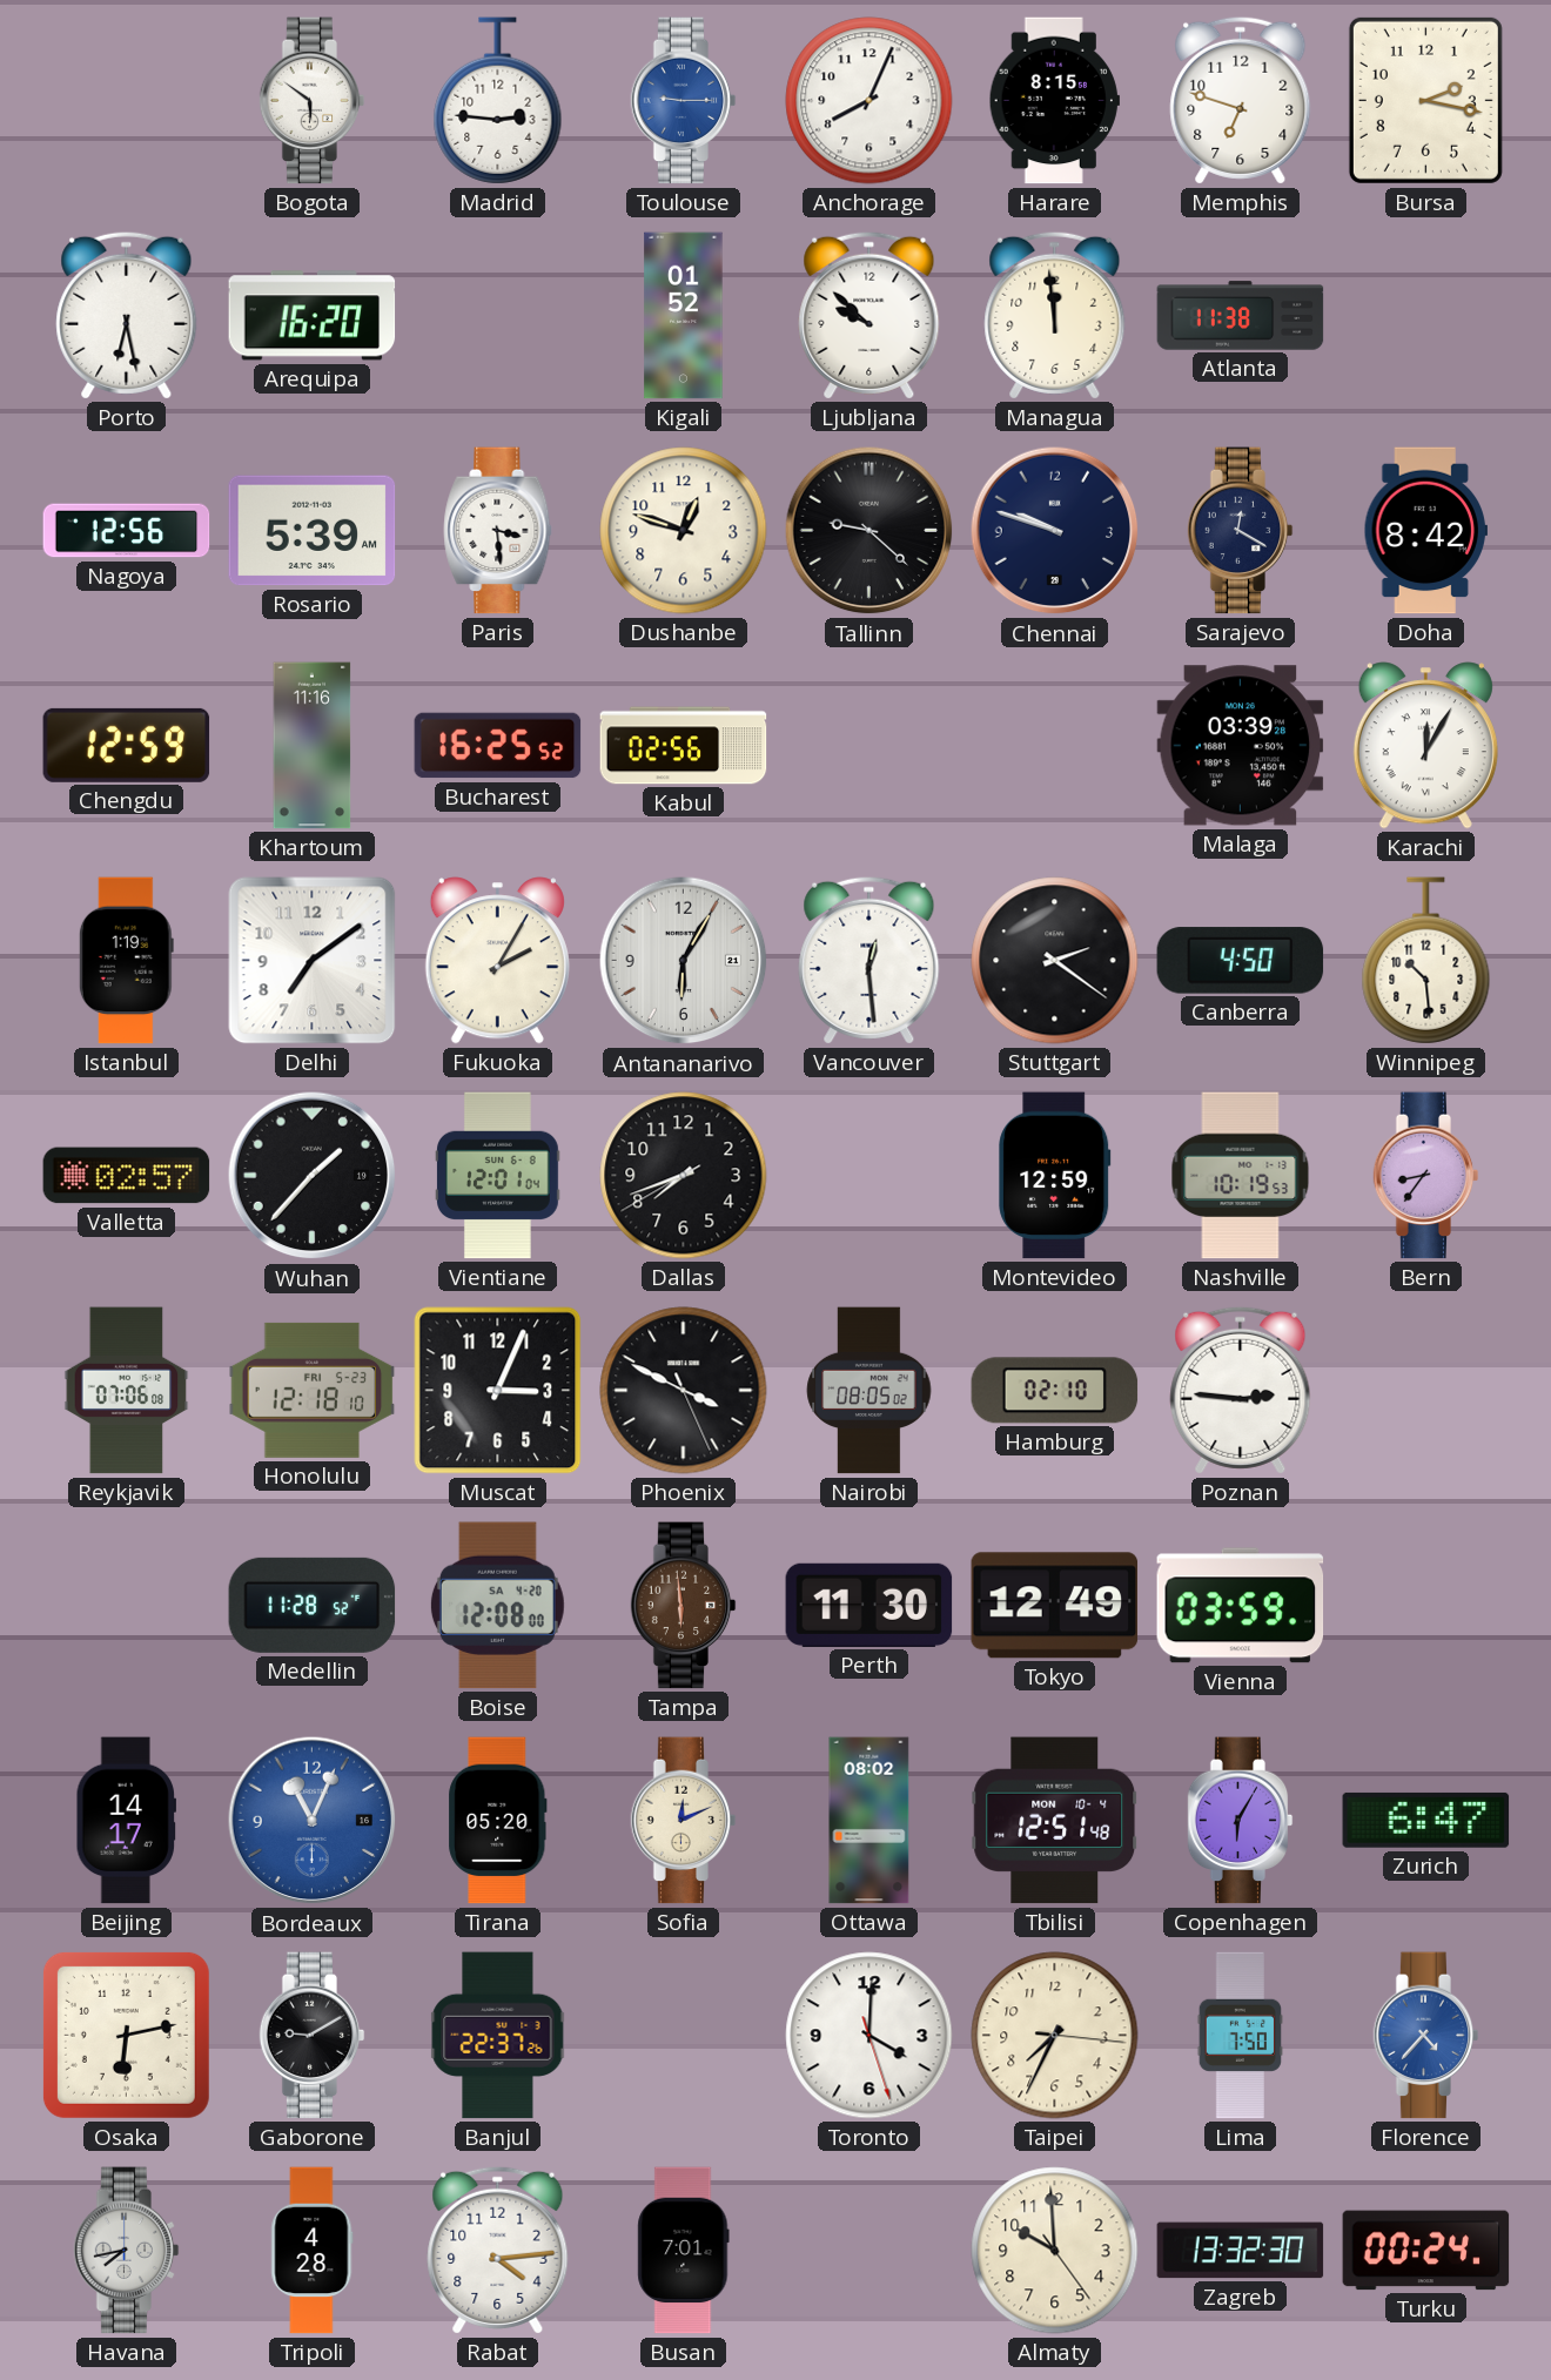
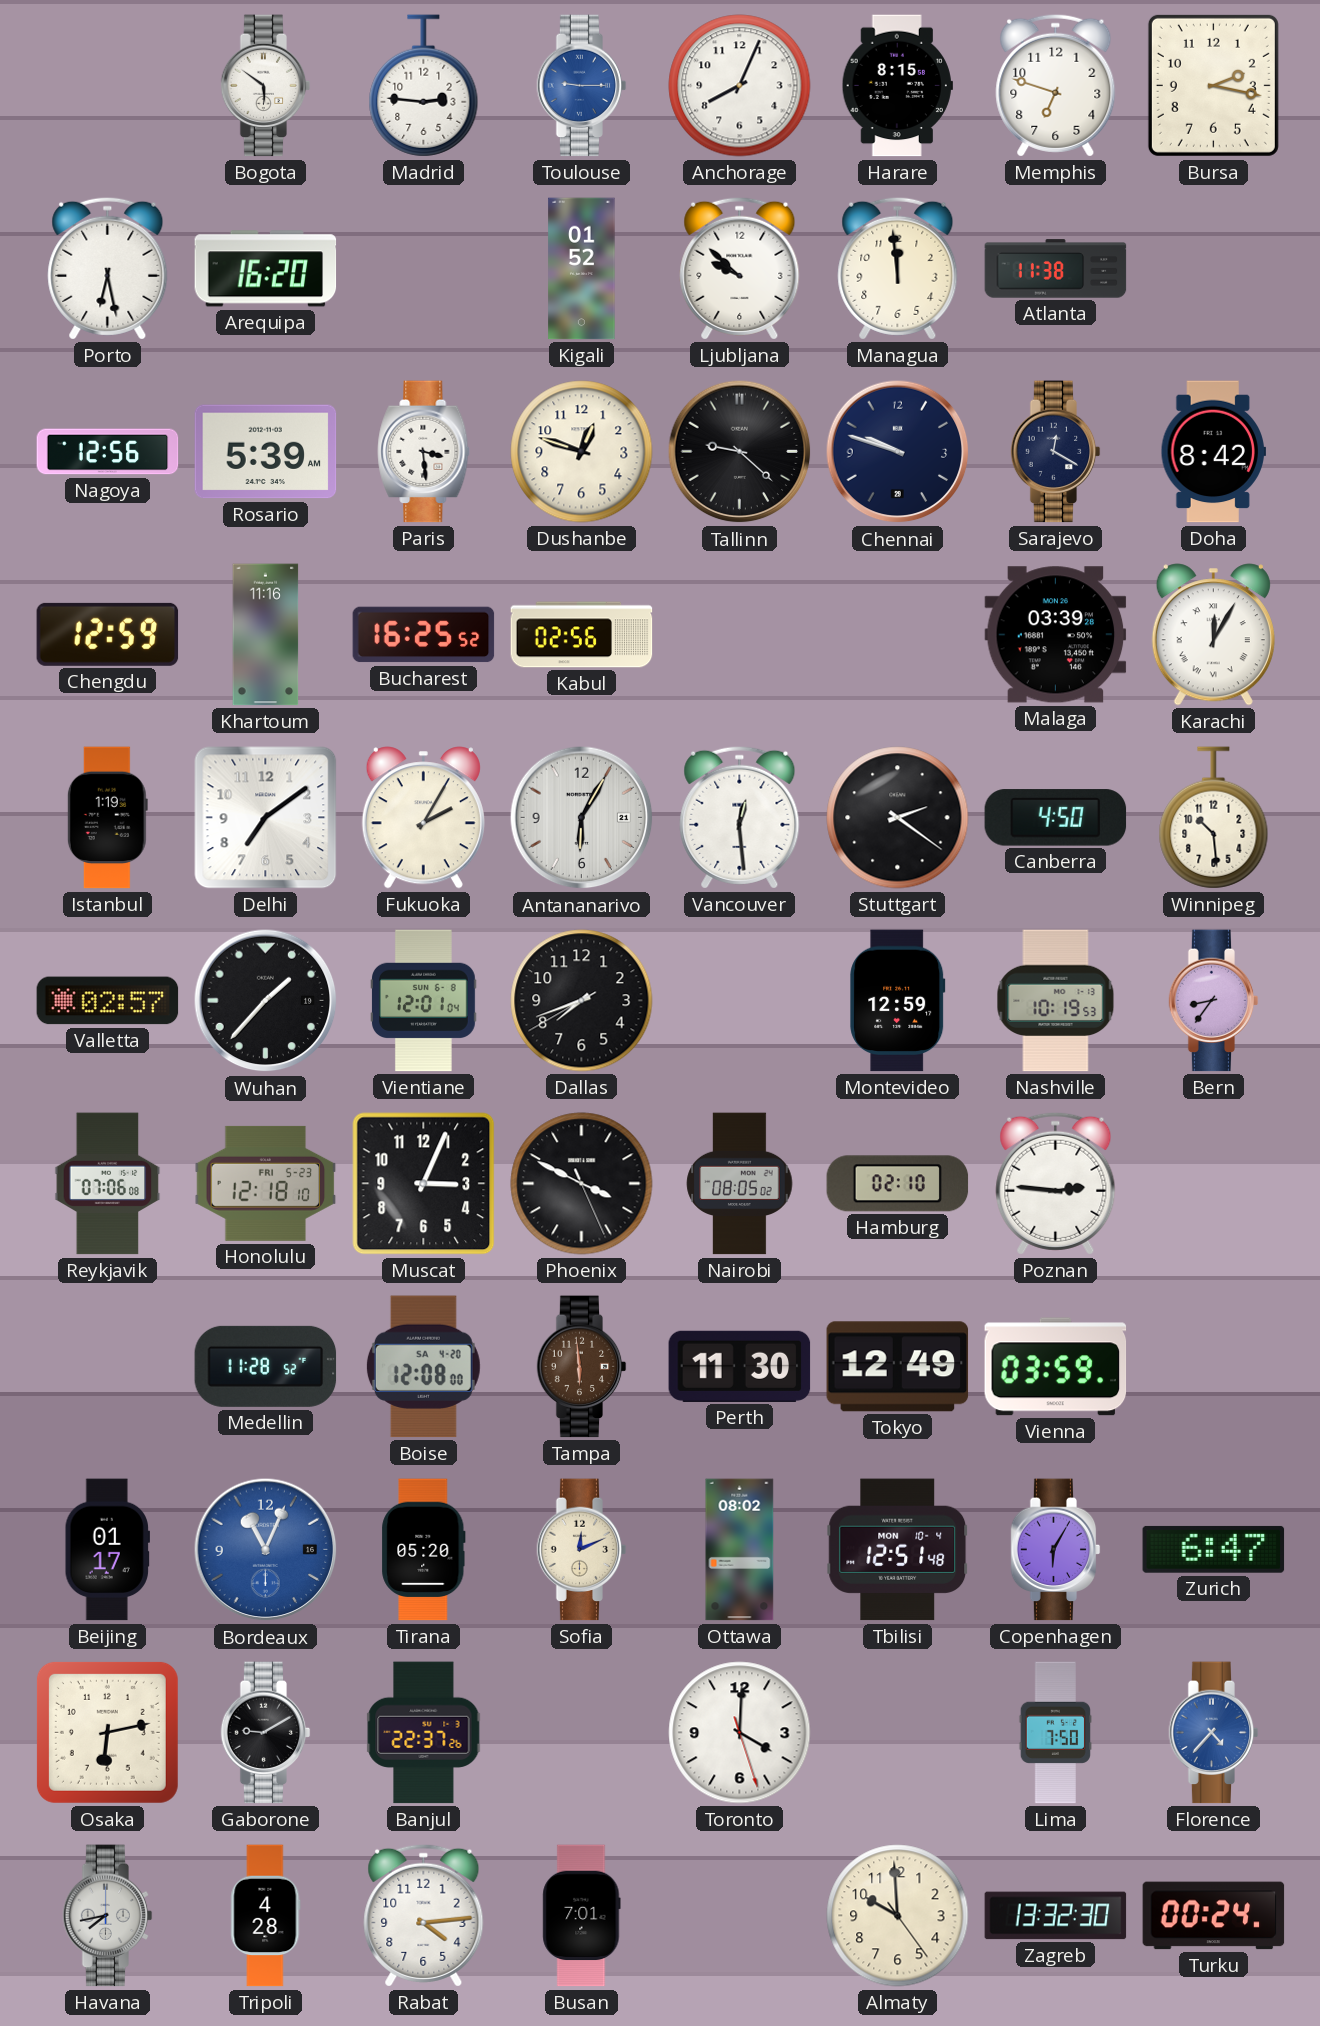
Beijing: 14:17 -> 01:17
Taipei: 7:34 -> none
